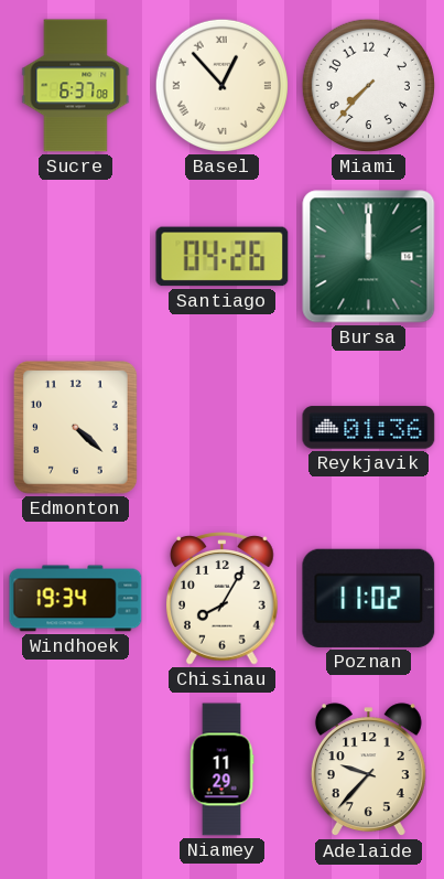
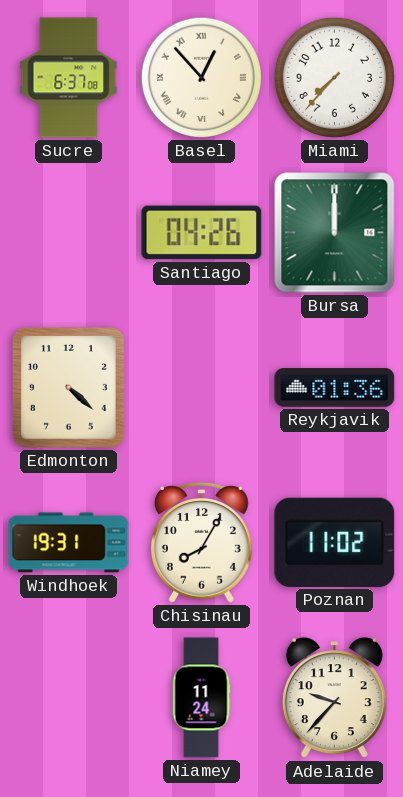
Windhoek: 19:34 -> 19:31
Niamey: 11:29 -> 11:24
